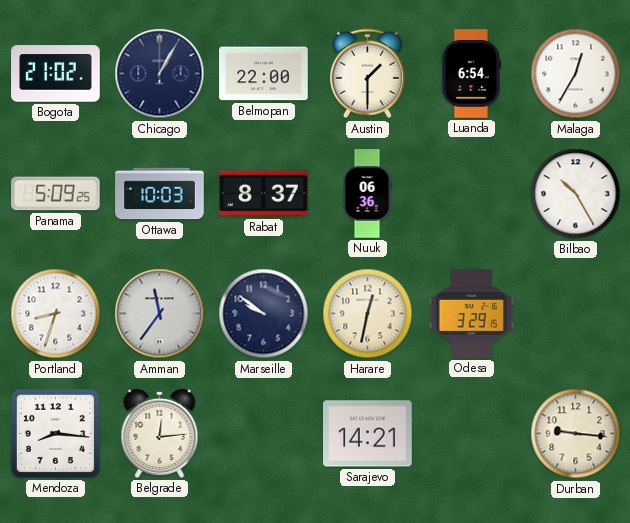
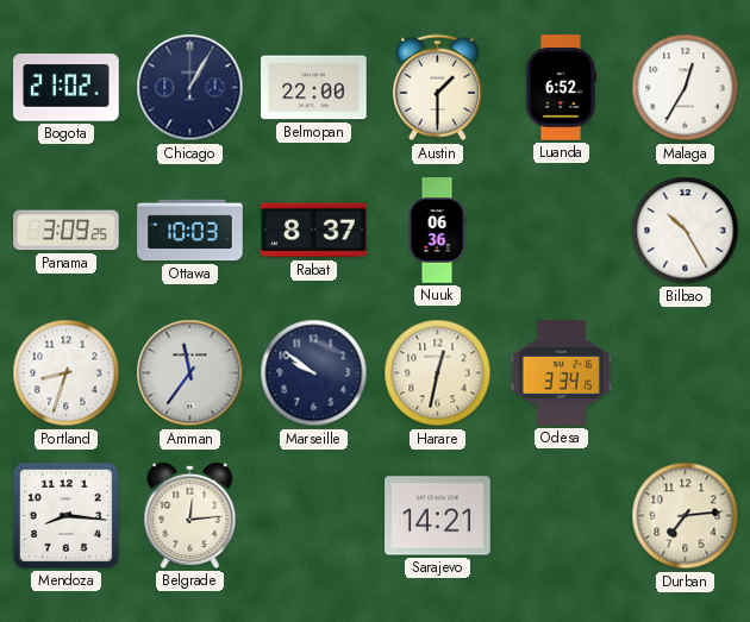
Luanda: 6:54 -> 6:52
Panama: 5:09 -> 3:09
Odesa: 3:29 -> 3:34
Durban: 9:16 -> 7:14
